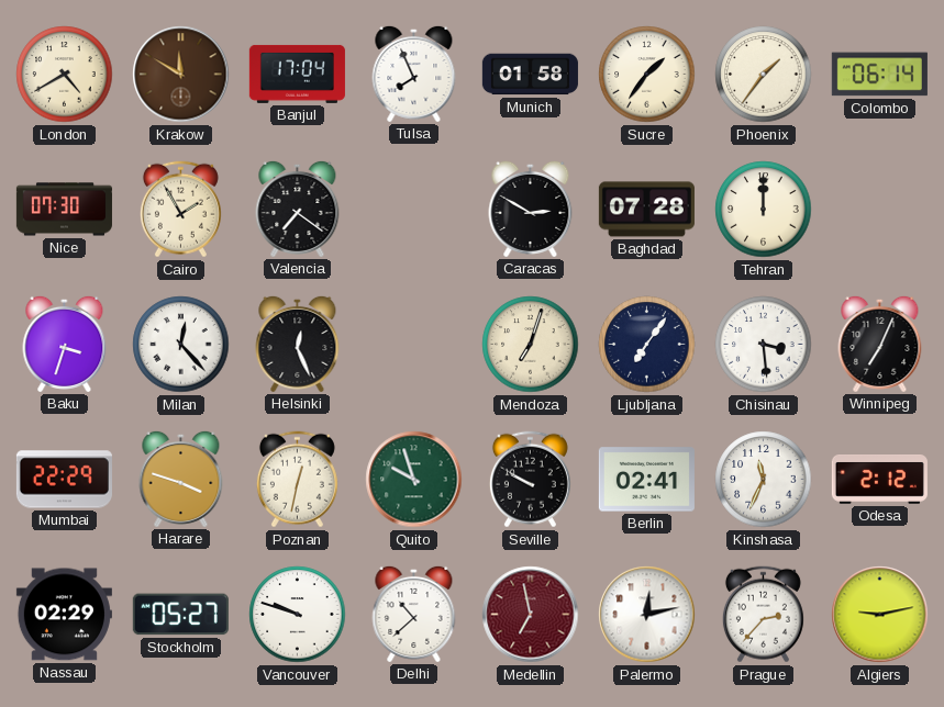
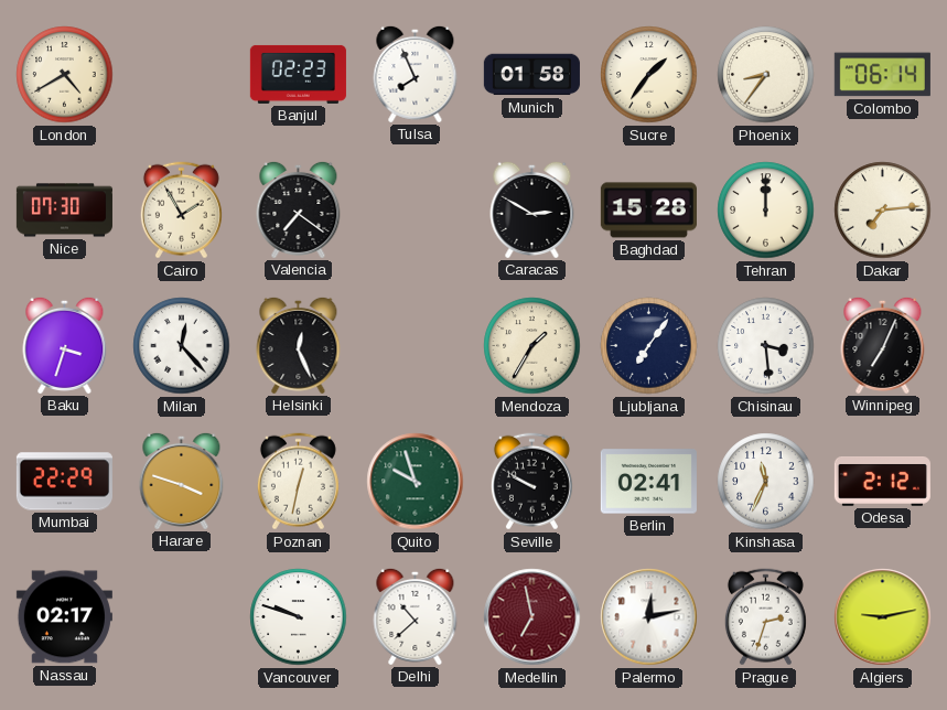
Krakow: 11:50 -> none
Banjul: 17:04 -> 02:23
Phoenix: 1:36 -> 8:36
Baghdad: 07:28 -> 15:28
Dakar: none -> 7:14
Mendoza: 7:03 -> 1:35
Nassau: 02:29 -> 02:17
Stockholm: 05:27 -> none
Prague: 2:37 -> 2:33
